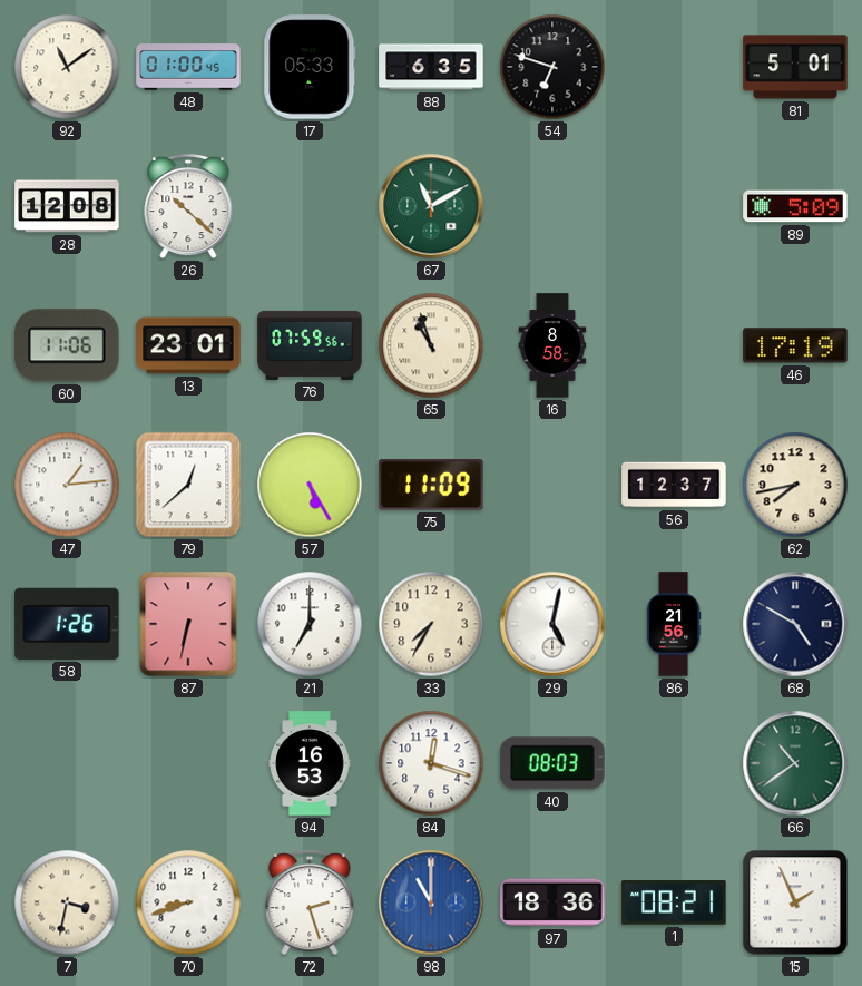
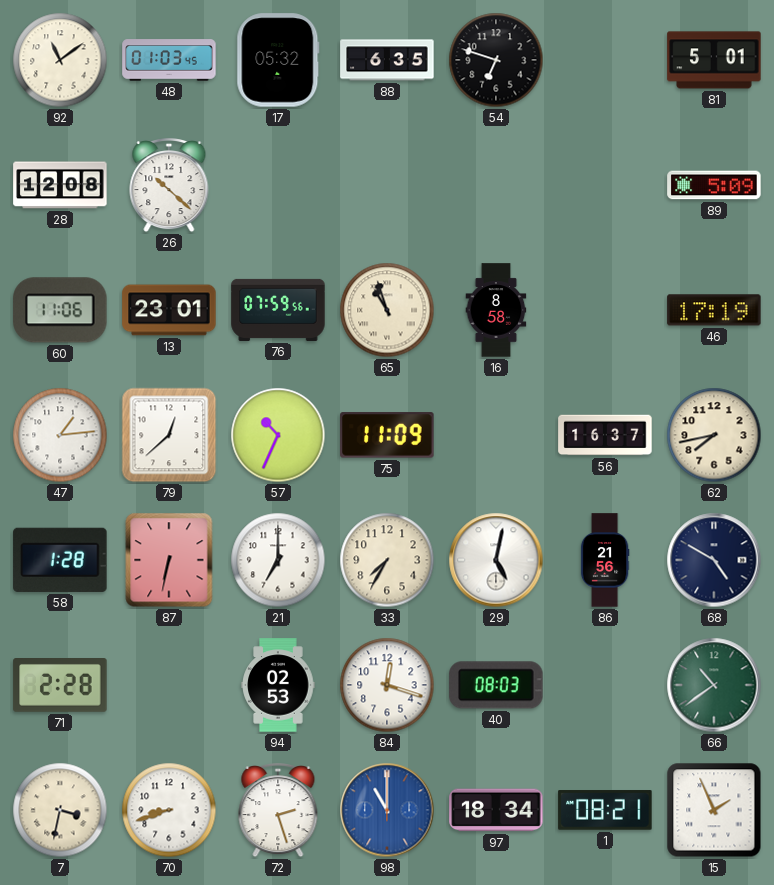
48: 01:00 -> 01:03
17: 05:33 -> 05:32
67: 11:10 -> none
57: 5:25 -> 10:34
56: 12:37 -> 16:37
58: 1:26 -> 1:28
71: none -> 2:28
94: 16:53 -> 02:53
97: 18:36 -> 18:34
